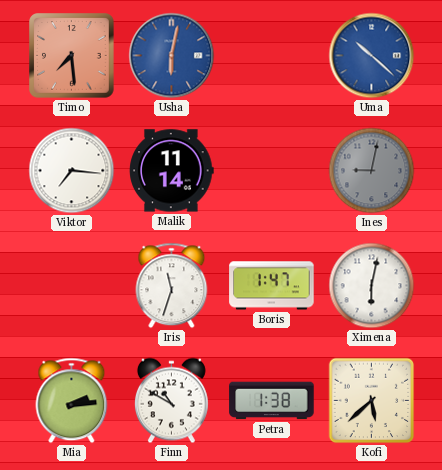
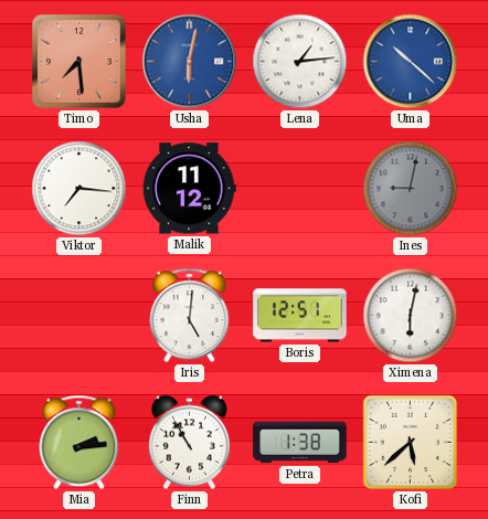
Lena: none -> 1:14
Malik: 11:14 -> 11:12
Iris: 11:33 -> 5:01
Boris: 1:47 -> 12:51
Finn: 10:50 -> 10:55
